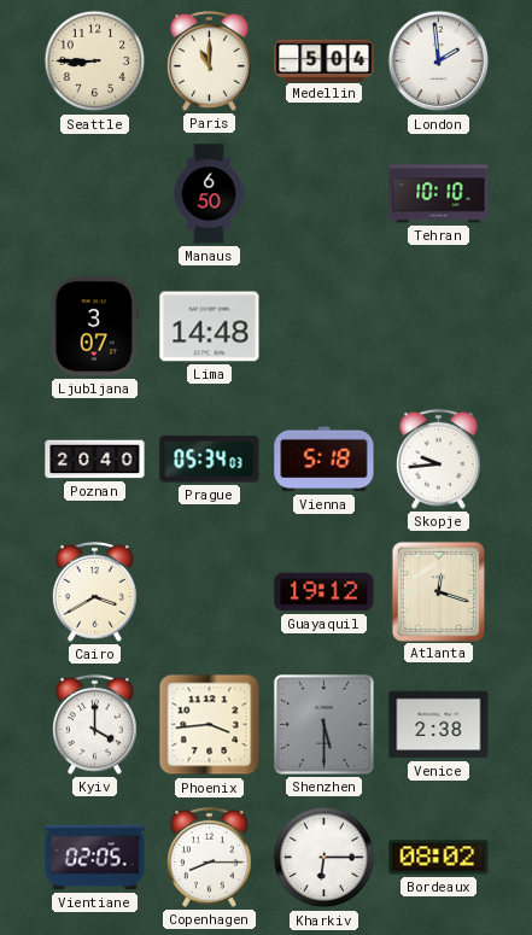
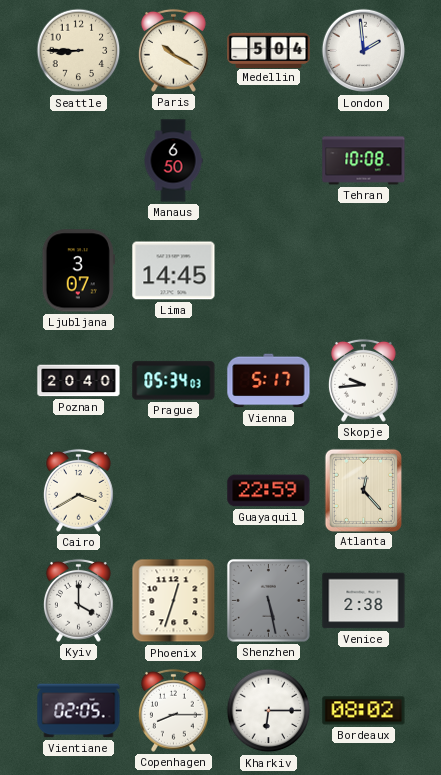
Paris: 11:00 -> 10:20
Tehran: 10:10 -> 10:08
Lima: 14:48 -> 14:45
Vienna: 5:18 -> 5:17
Guayaquil: 19:12 -> 22:59
Atlanta: 12:18 -> 12:23
Phoenix: 3:44 -> 12:33
Shenzhen: 5:30 -> 5:28
